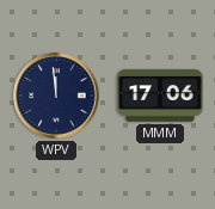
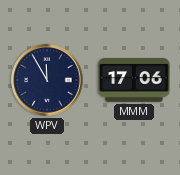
WPV: 11:59 -> 11:55
